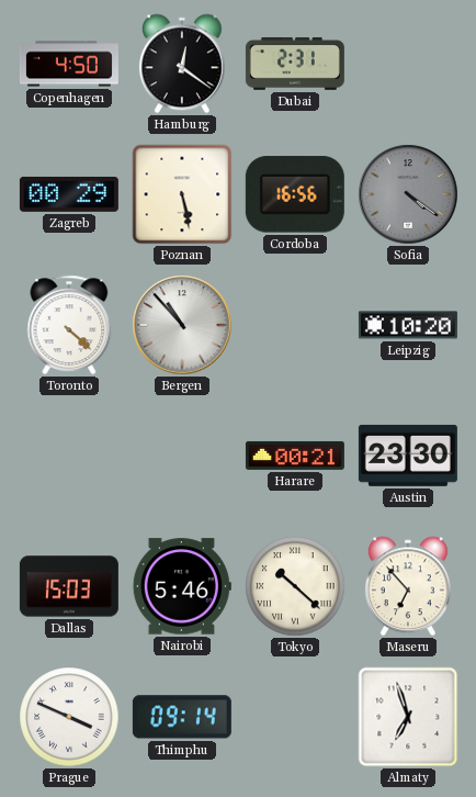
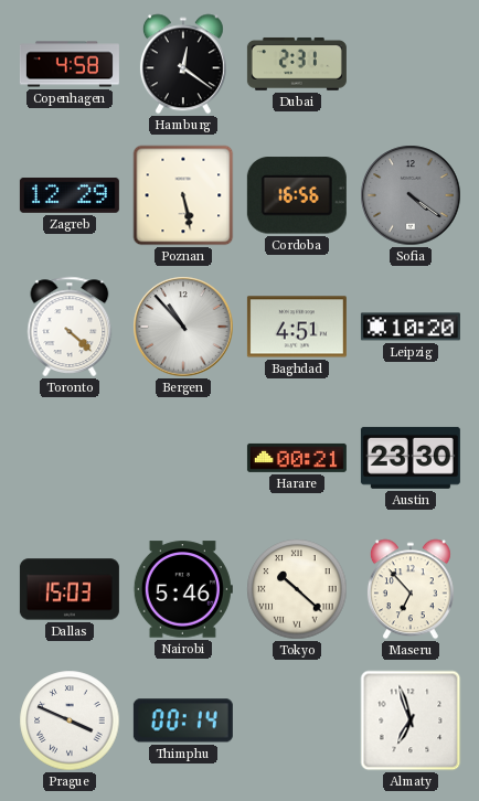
Copenhagen: 4:50 -> 4:58
Zagreb: 00:29 -> 12:29
Baghdad: none -> 4:51
Thimphu: 09:14 -> 00:14
